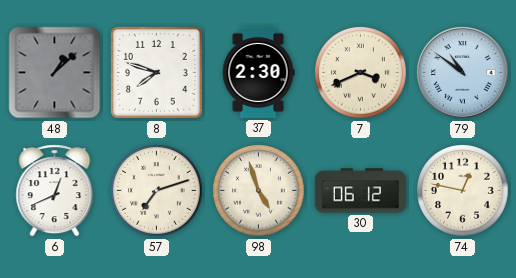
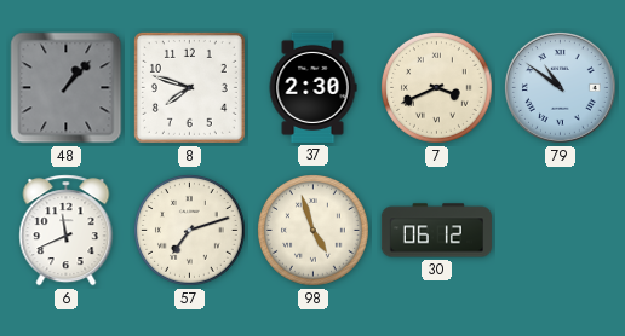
48: 1:08 -> 1:07
6: 12:41 -> 11:41
74: 12:47 -> none
